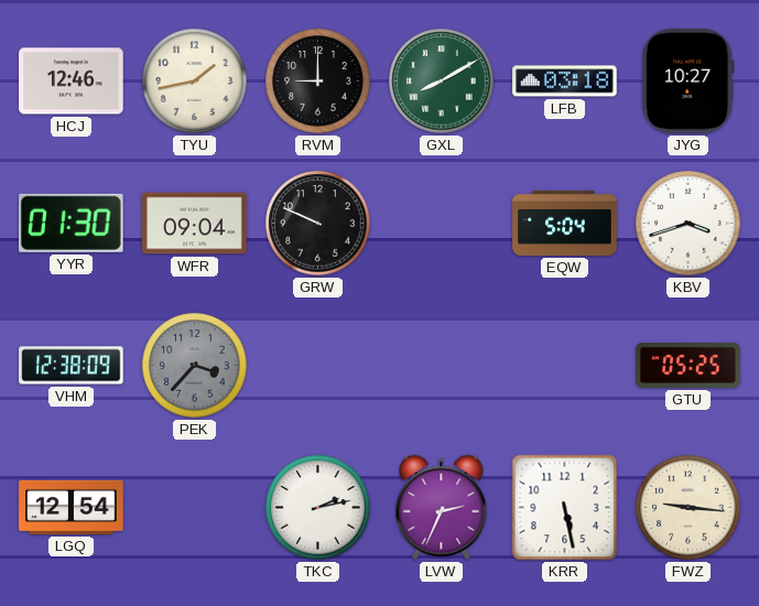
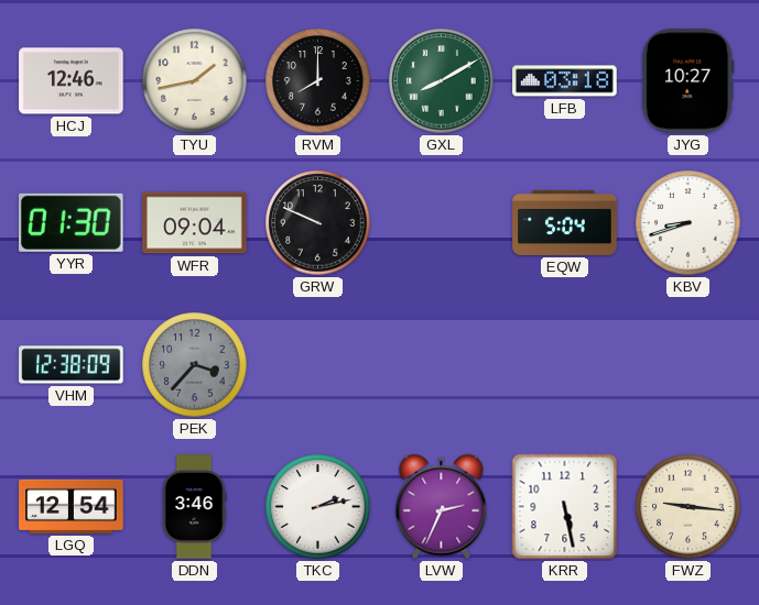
RVM: 9:00 -> 8:00
KBV: 3:42 -> 8:42
GTU: 05:25 -> none
DDN: none -> 3:46
